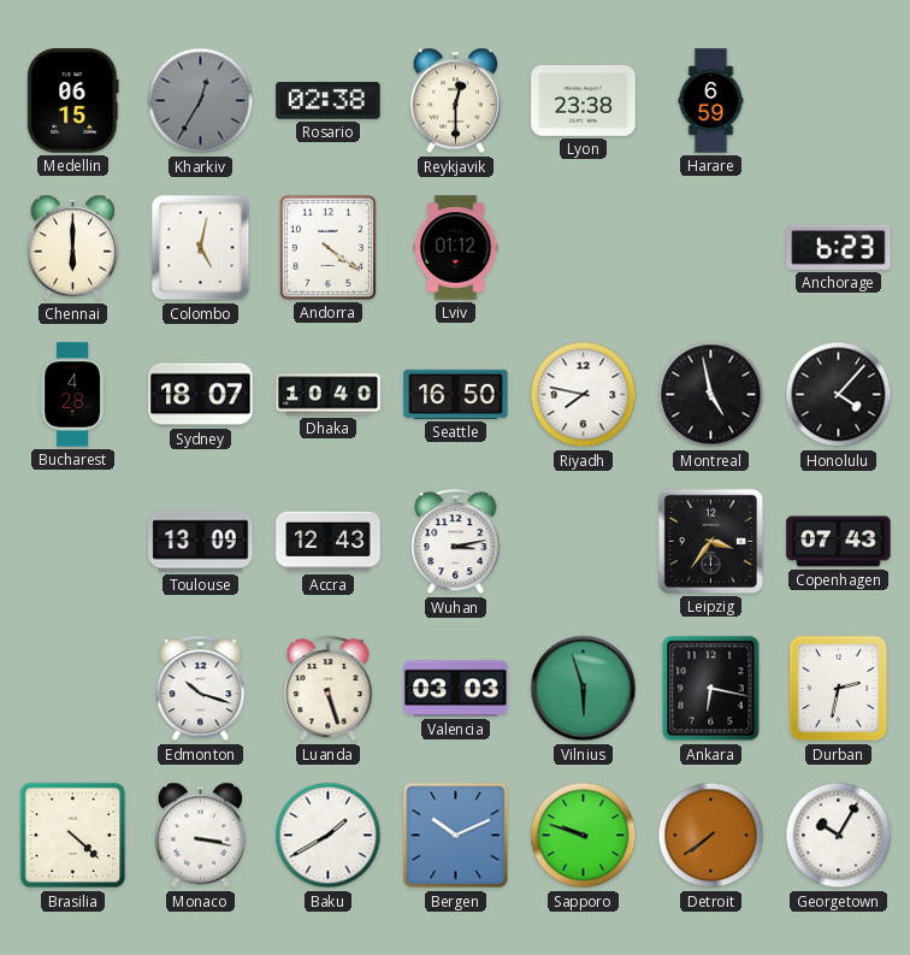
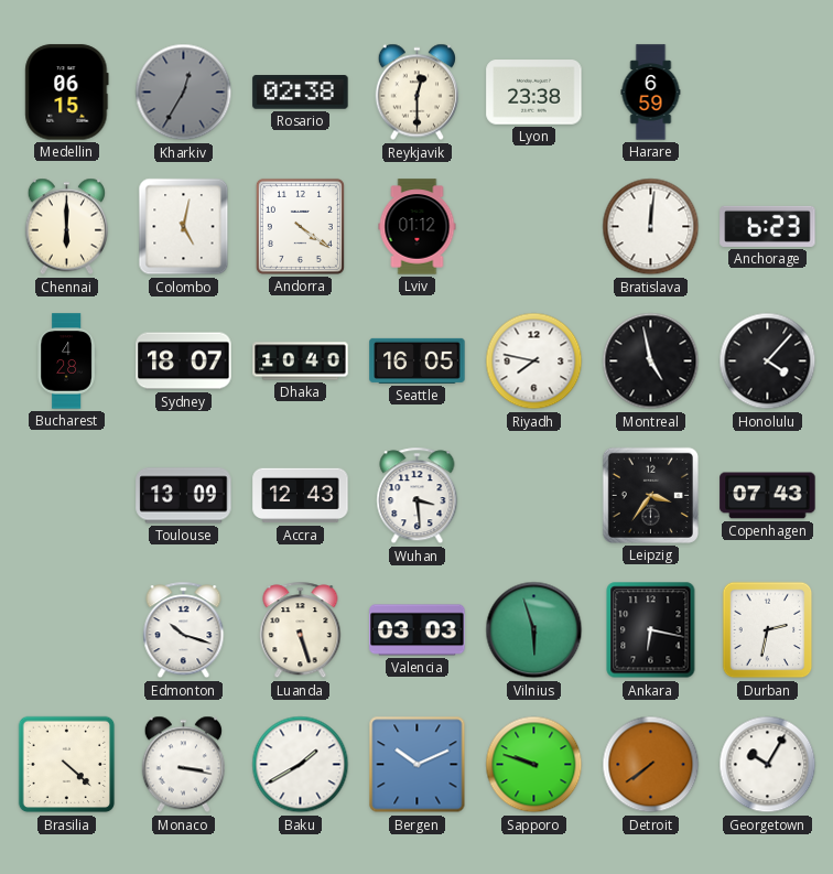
Bratislava: none -> 12:01
Seattle: 16:50 -> 16:05
Wuhan: 3:13 -> 3:29
